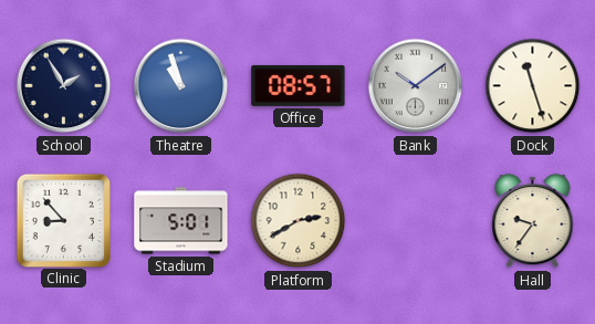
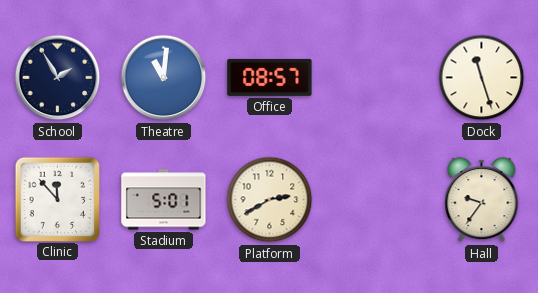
Theatre: 10:57 -> 11:01
Bank: 10:09 -> none
Clinic: 8:53 -> 11:53
